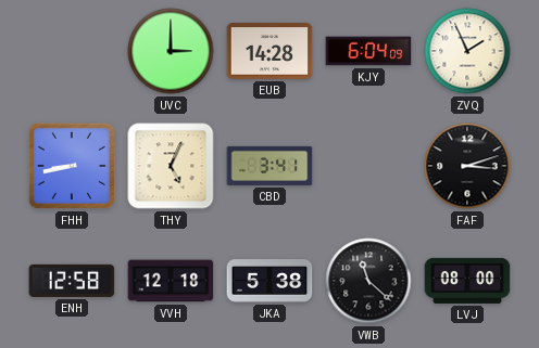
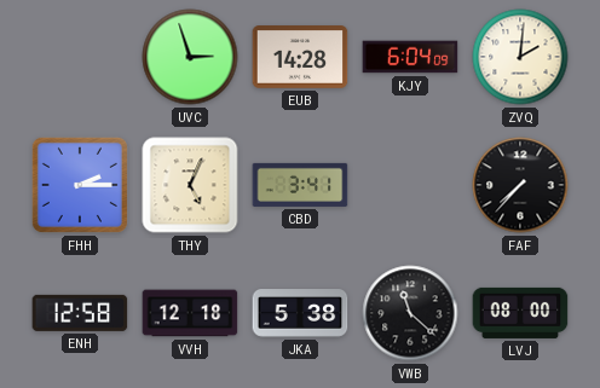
UVC: 3:00 -> 2:57
ZVQ: 1:56 -> 2:01
FHH: 8:43 -> 2:15
FAF: 3:12 -> 7:37
